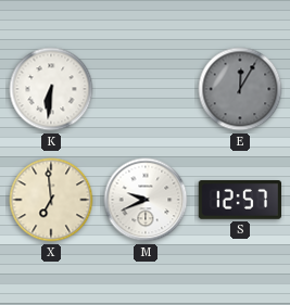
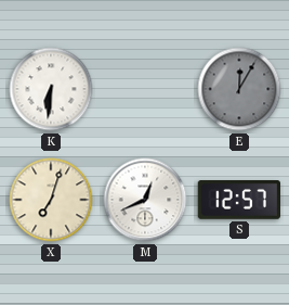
X: 6:59 -> 7:03
M: 9:41 -> 12:41
